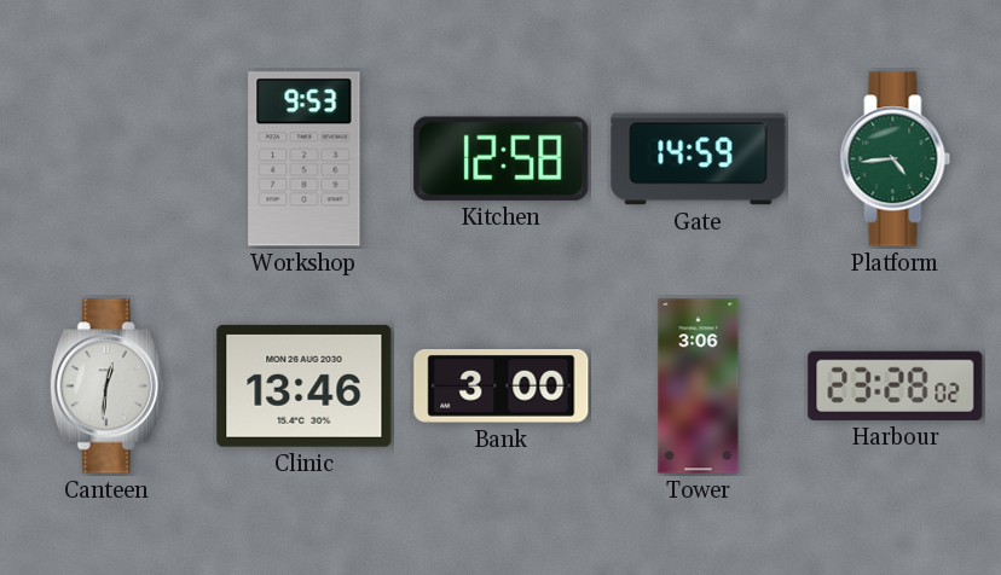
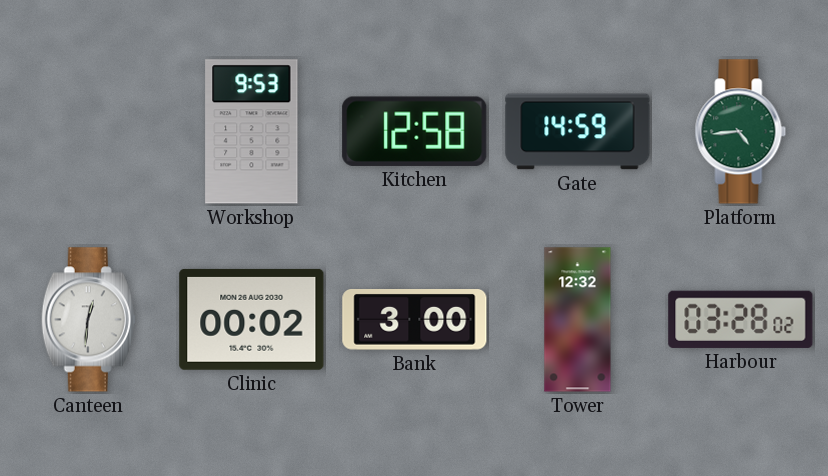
Clinic: 13:46 -> 00:02
Tower: 3:06 -> 12:32
Harbour: 23:28 -> 03:28
